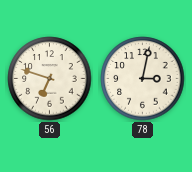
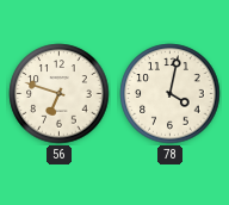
78: 3:02 -> 4:02
